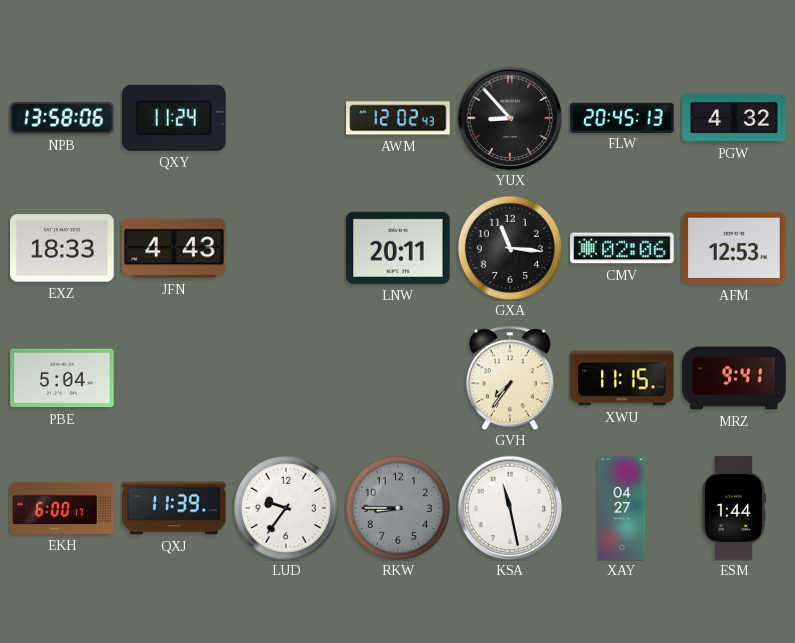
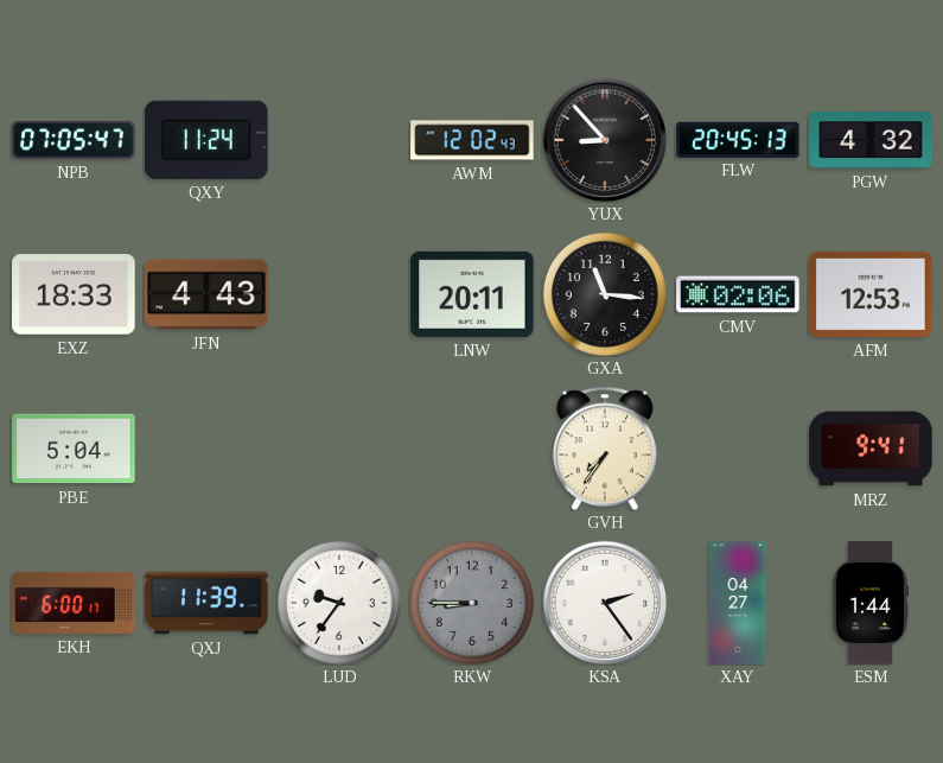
NPB: 13:58 -> 07:05
XWU: 11:15 -> none
KSA: 11:28 -> 2:24
